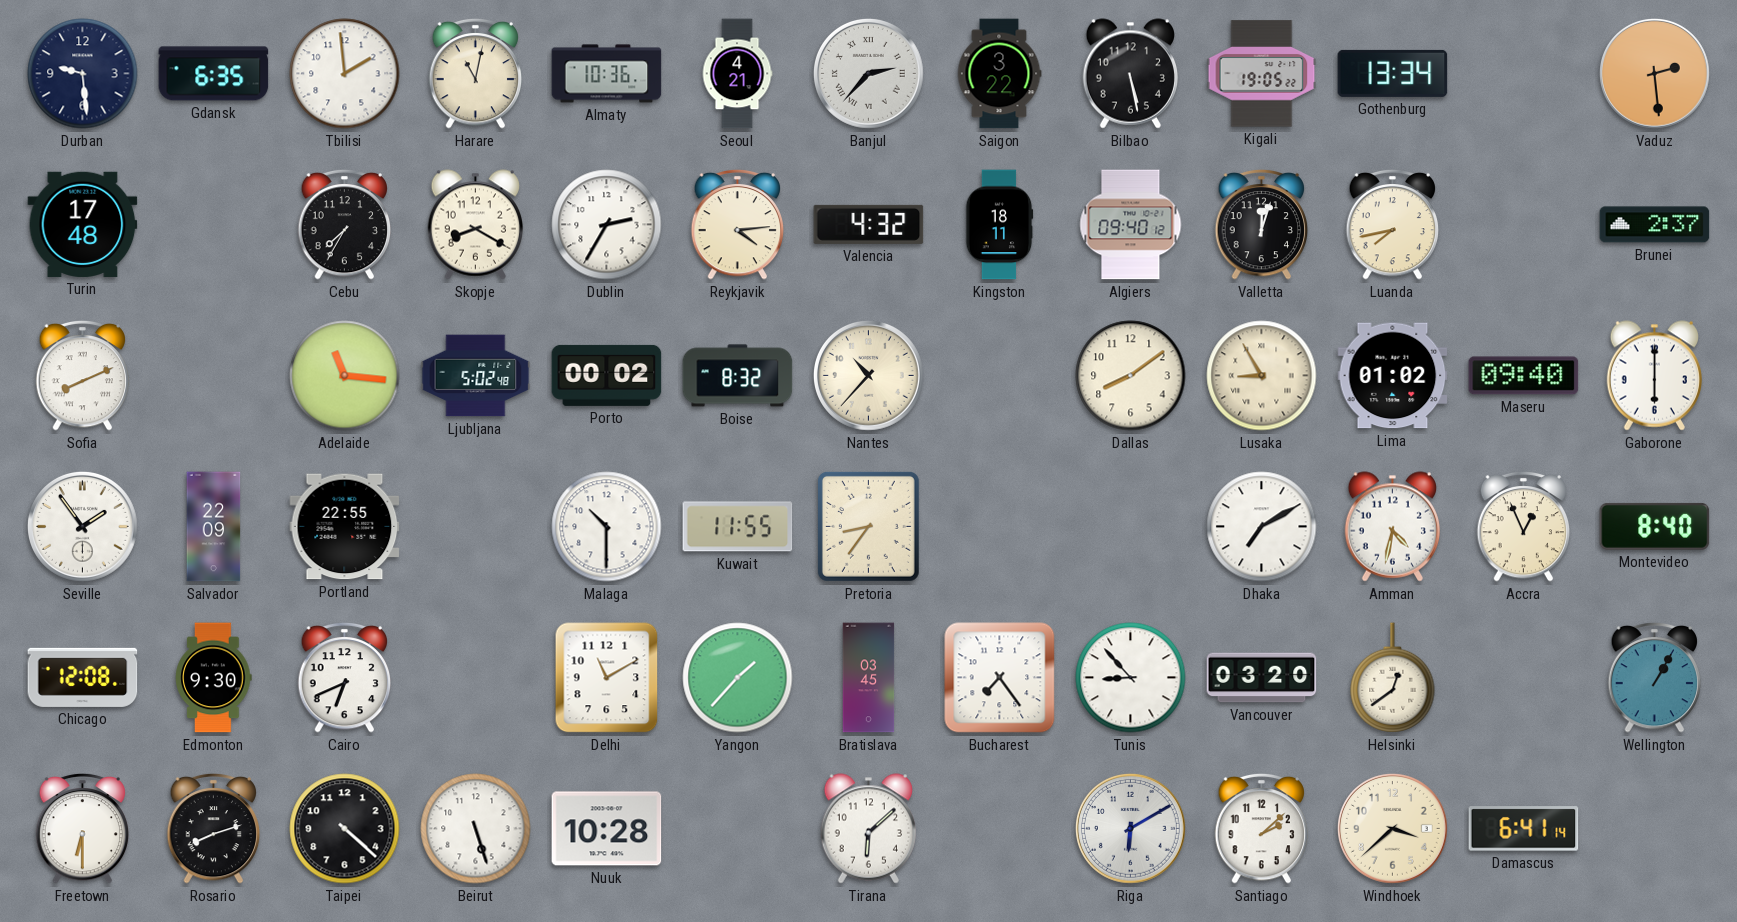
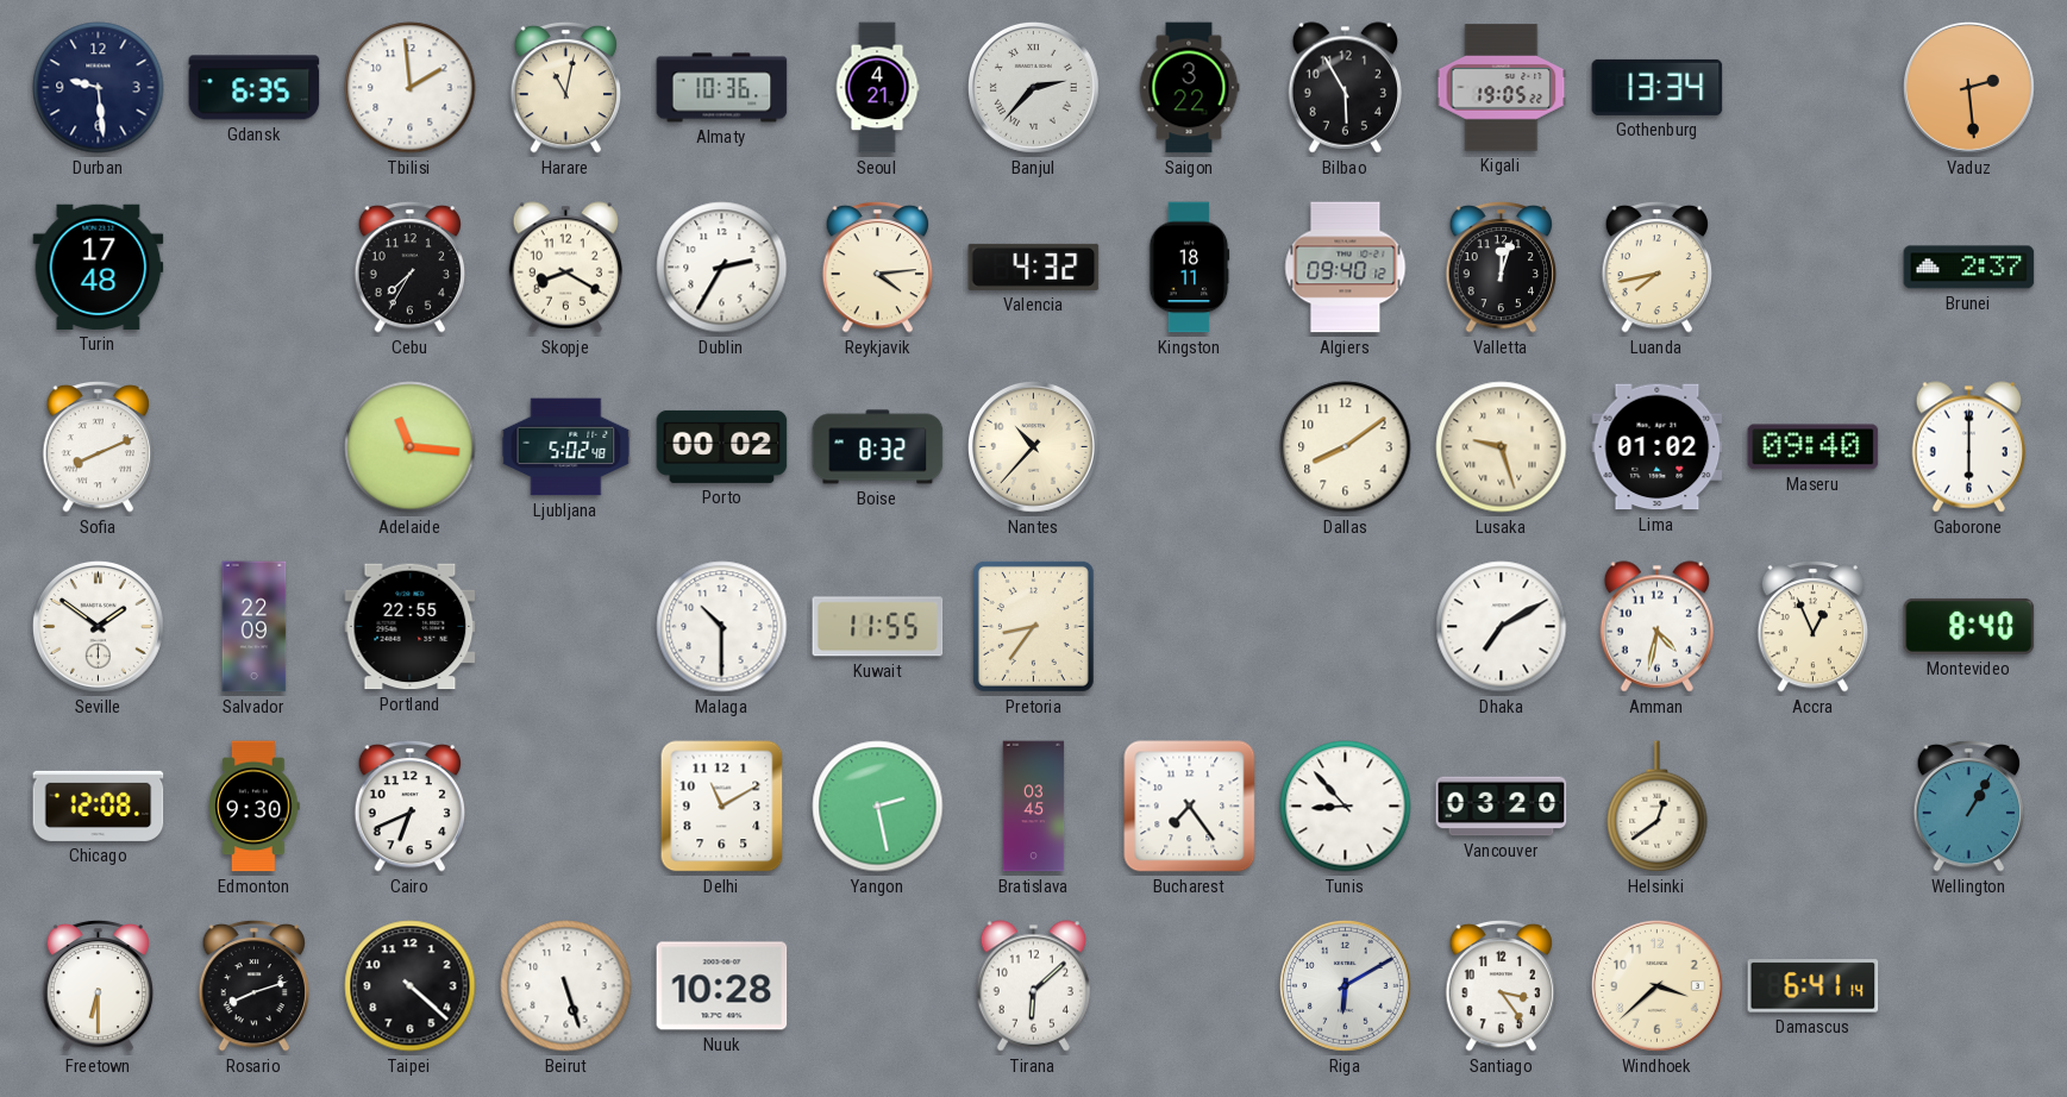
Bilbao: 5:28 -> 5:55
Lusaka: 8:55 -> 9:27
Seville: 1:54 -> 1:51
Yangon: 1:37 -> 2:28
Santiago: 2:08 -> 3:24
